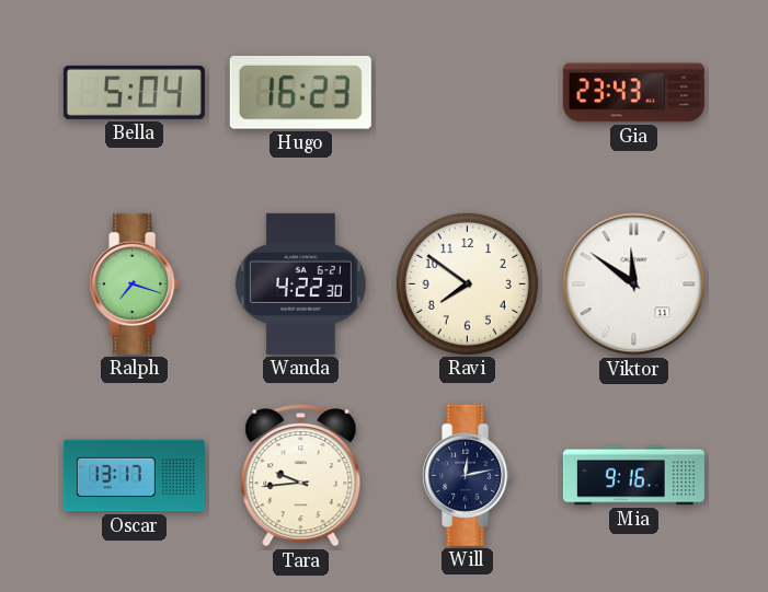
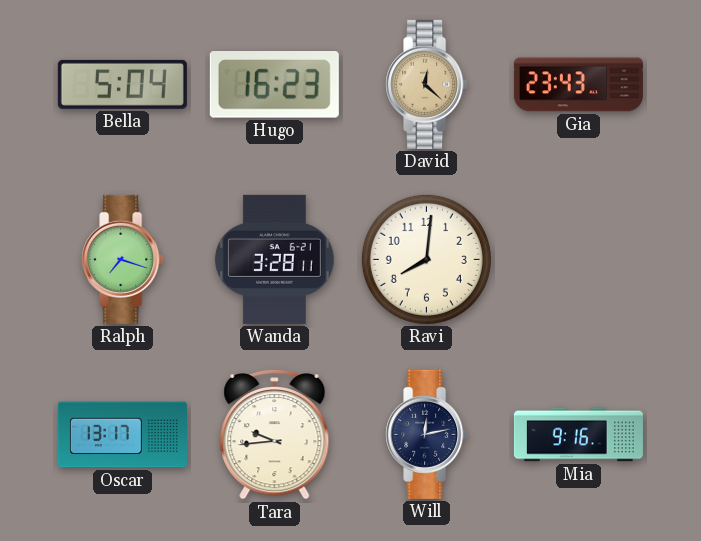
David: none -> 12:22
Wanda: 4:22 -> 3:28
Ravi: 7:51 -> 8:01
Viktor: 11:51 -> none
